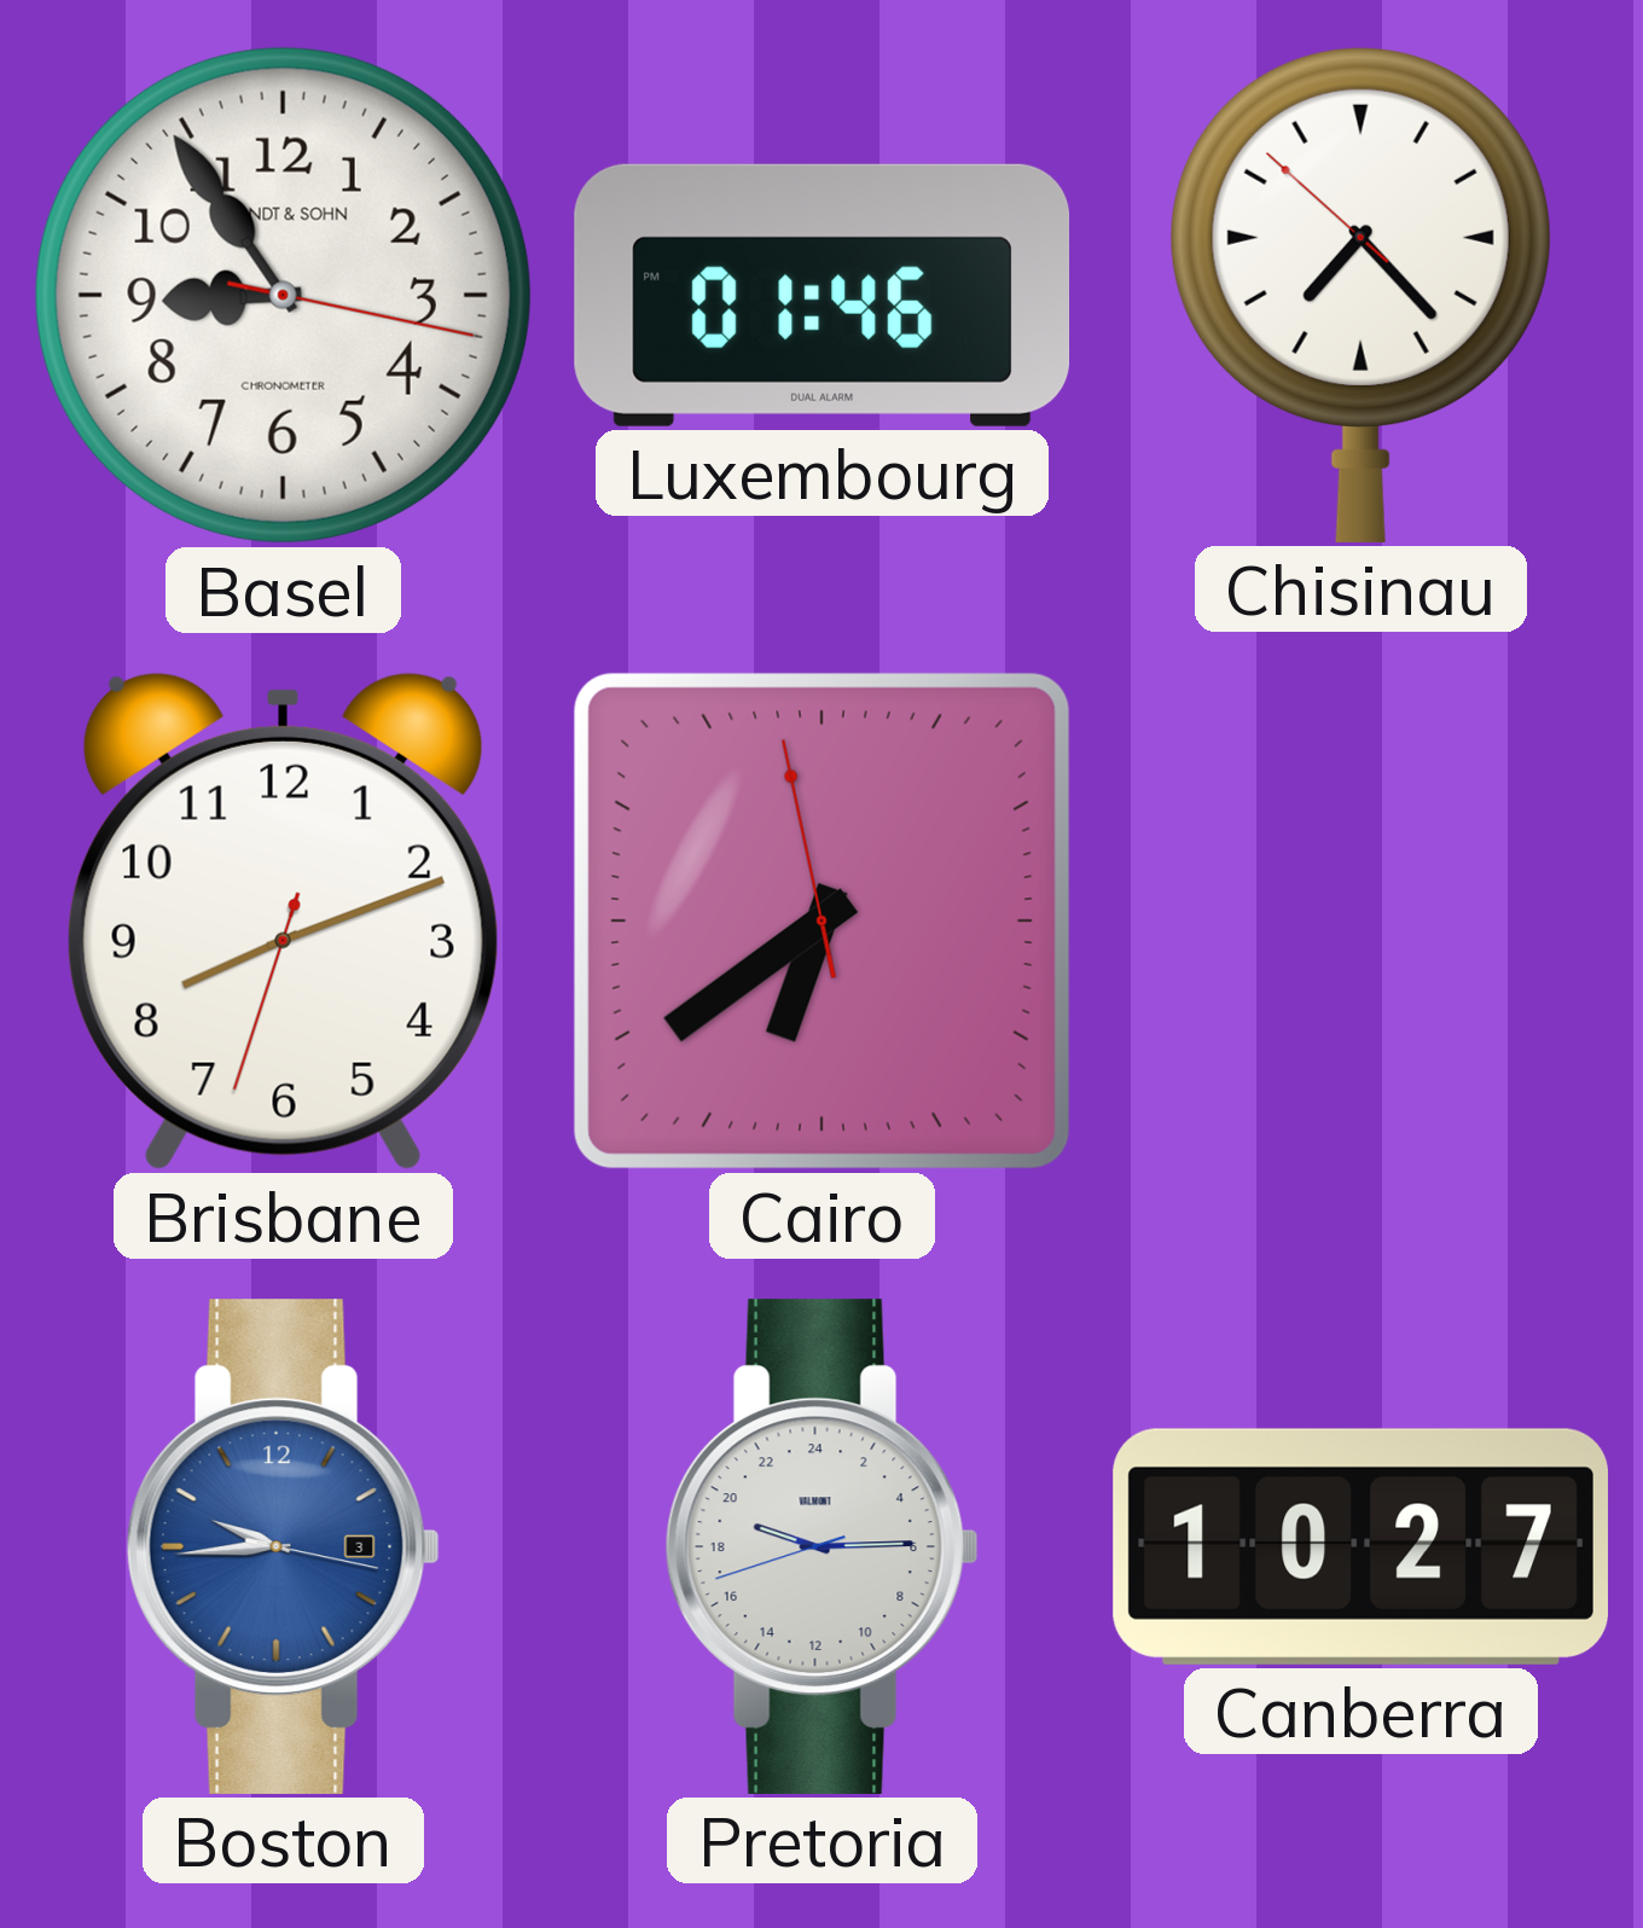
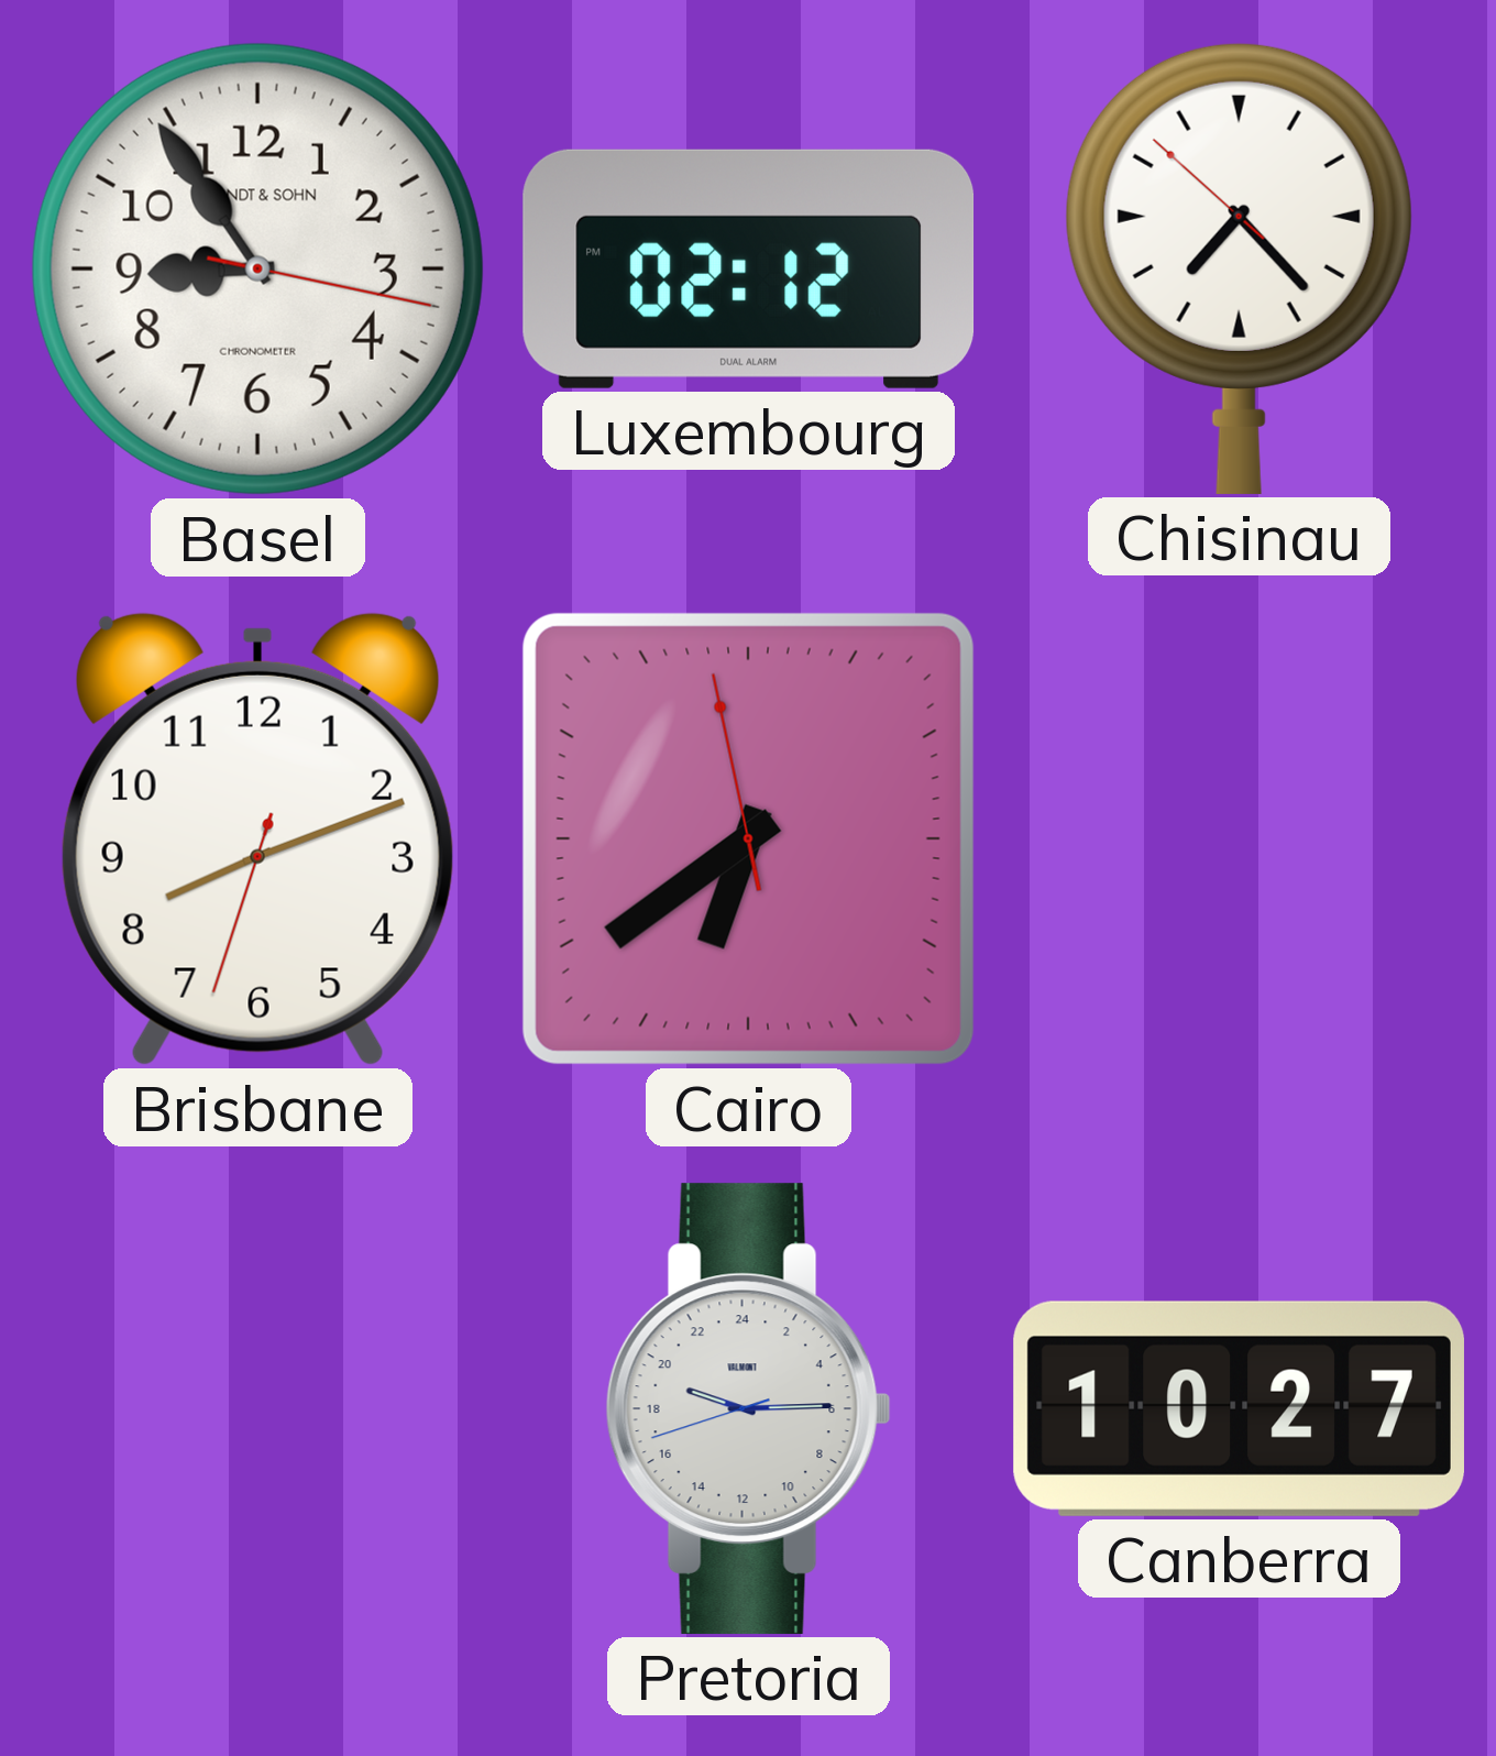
Luxembourg: 01:46 -> 02:12
Boston: 9:44 -> none
